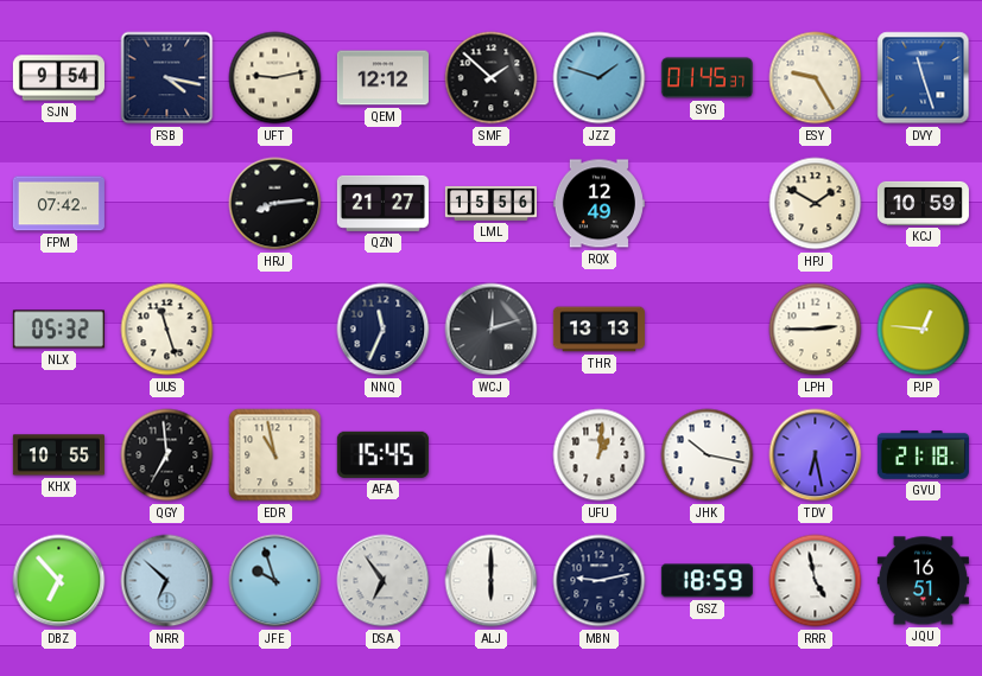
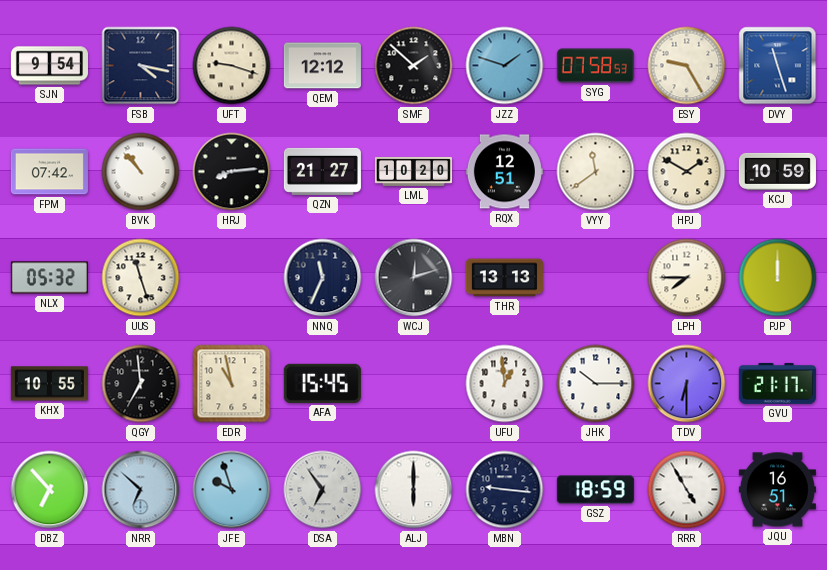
UFT: 9:13 -> 9:18
SYG: 01:45 -> 07:58
BVK: none -> 10:53
LML: 15:56 -> 10:20
RQX: 12:49 -> 12:51
VYY: none -> 11:39
LPH: 2:45 -> 7:45
PJP: 12:46 -> 12:00
UFU: 1:01 -> 12:59
JHK: 10:17 -> 10:15
TDV: 6:28 -> 6:30
GVU: 21:18 -> 21:17
MBN: 9:13 -> 9:16
RRR: 4:58 -> 4:55
